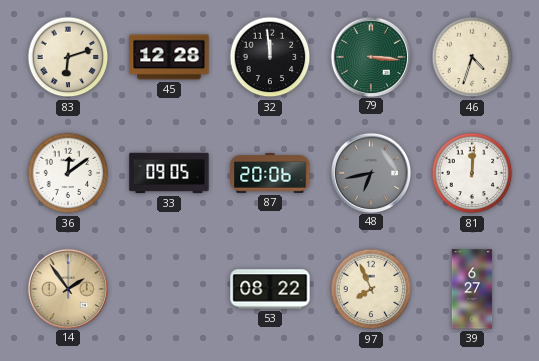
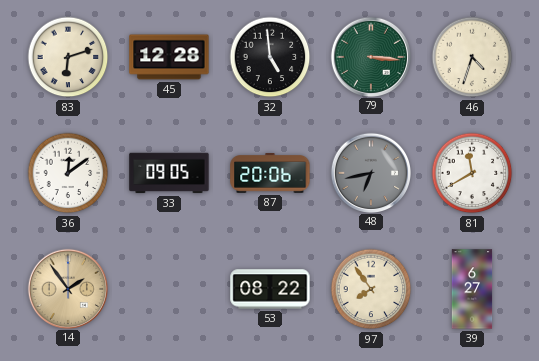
32: 11:59 -> 4:59
81: 12:01 -> 11:40
97: 7:56 -> 7:54
